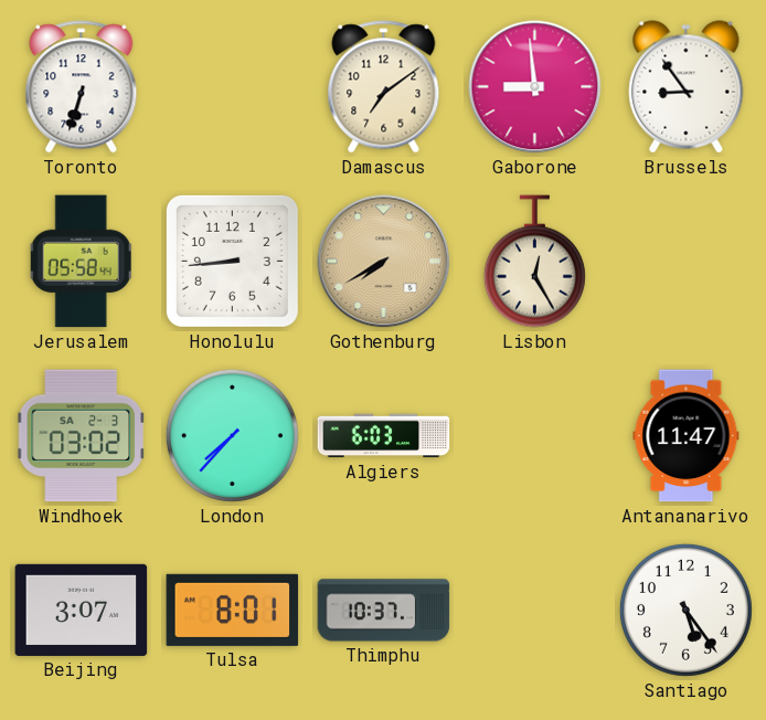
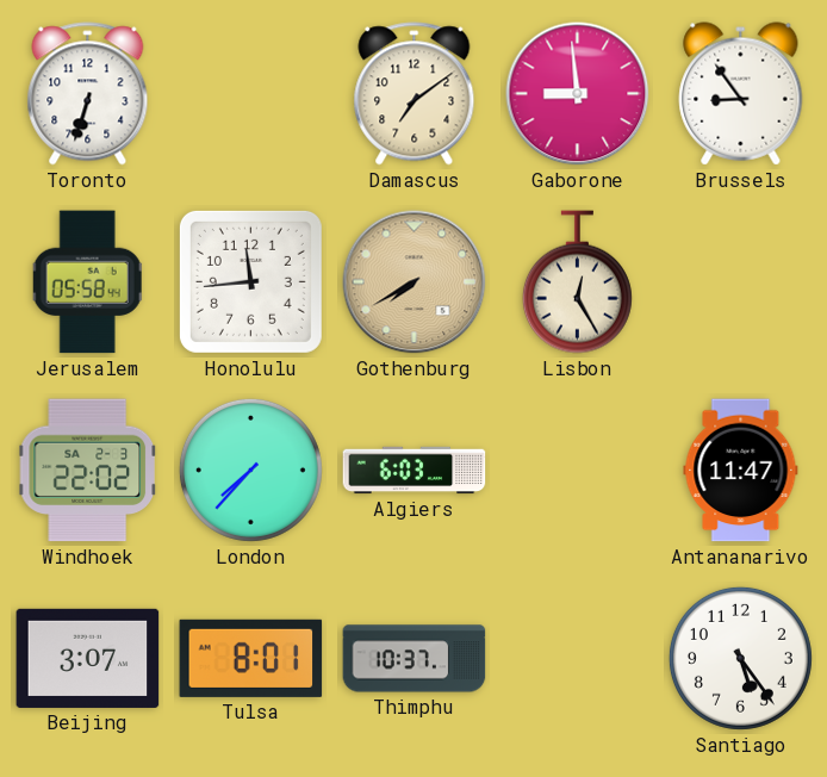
Honolulu: 8:44 -> 11:44
Windhoek: 03:02 -> 22:02
